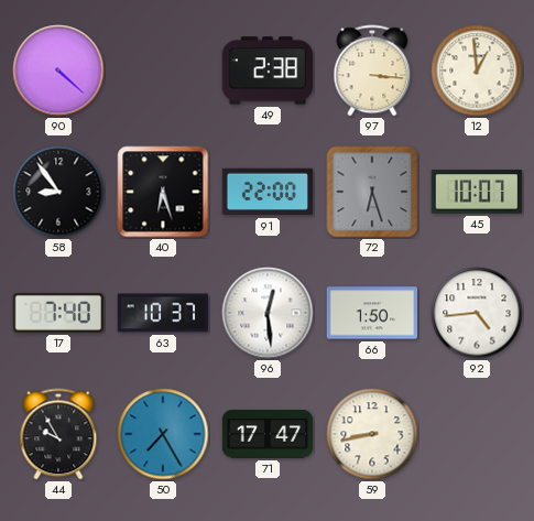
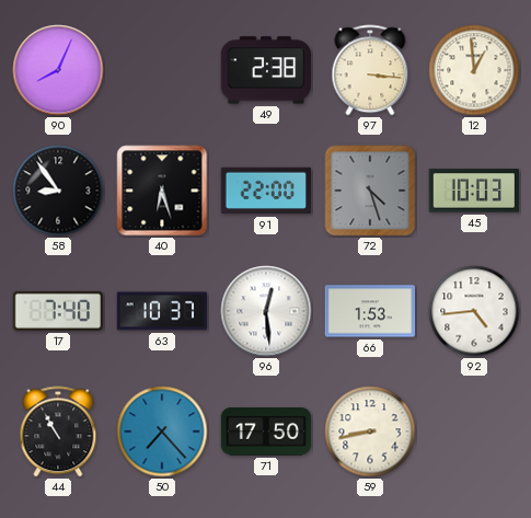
90: 4:22 -> 8:04
72: 6:27 -> 4:27
45: 10:07 -> 10:03
66: 1:50 -> 1:53
44: 9:55 -> 10:55
50: 7:25 -> 7:23
71: 17:47 -> 17:50
